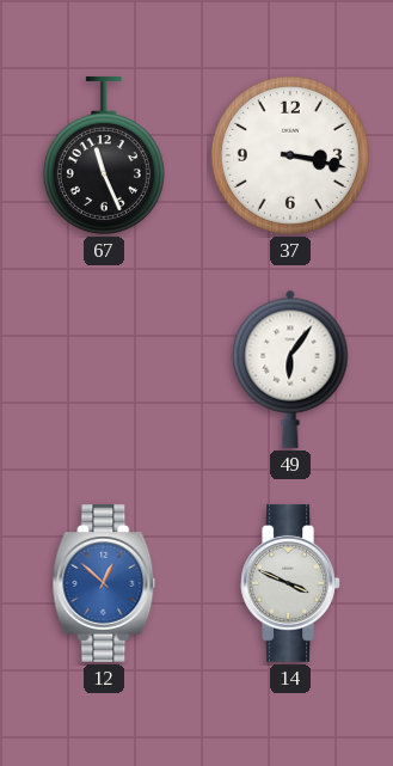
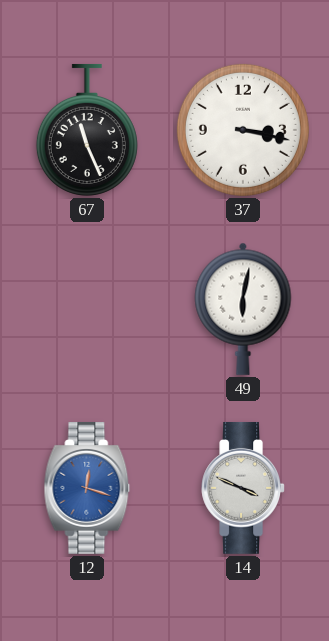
49: 6:06 -> 6:02
12: 12:52 -> 12:18
